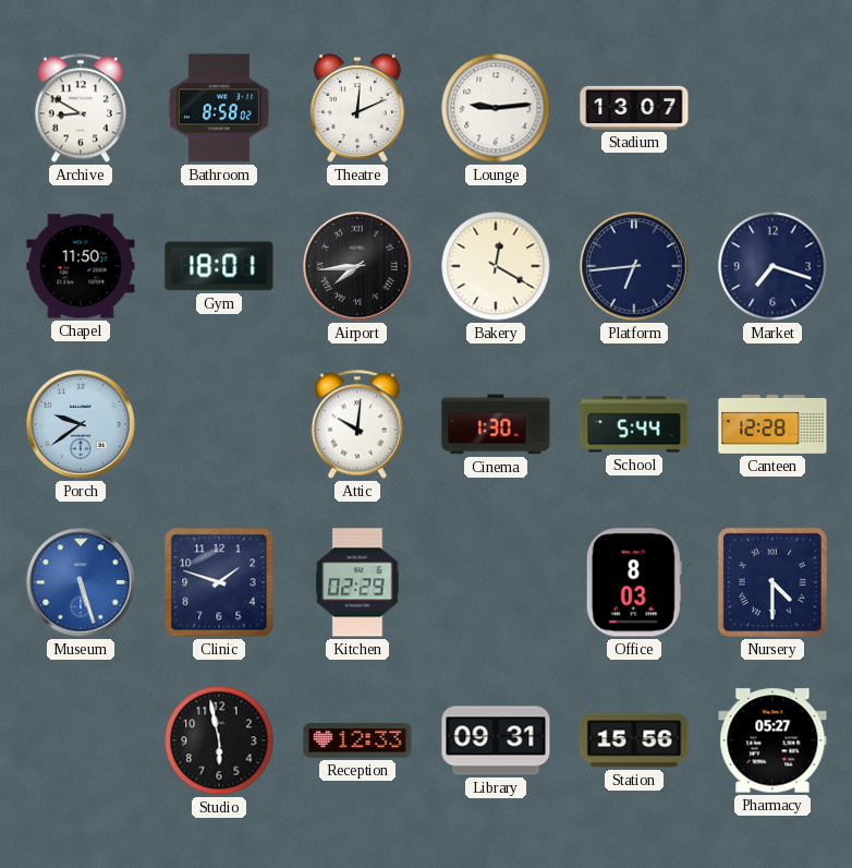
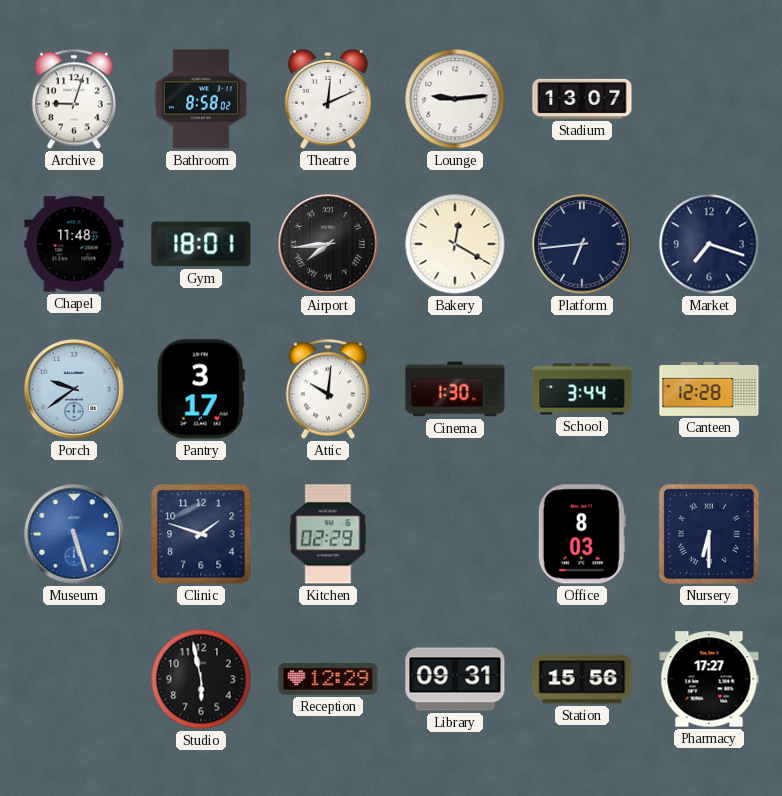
Archive: 8:50 -> 9:03
Chapel: 11:50 -> 11:48
Pantry: none -> 3:17
School: 5:44 -> 3:44
Nursery: 4:30 -> 6:30
Reception: 12:33 -> 12:29
Pharmacy: 05:27 -> 17:27
